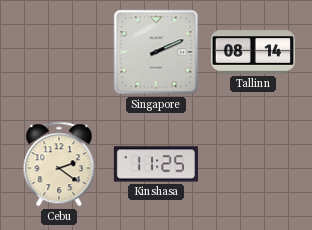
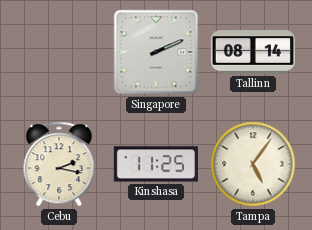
Cebu: 2:21 -> 2:17
Tampa: none -> 5:06
